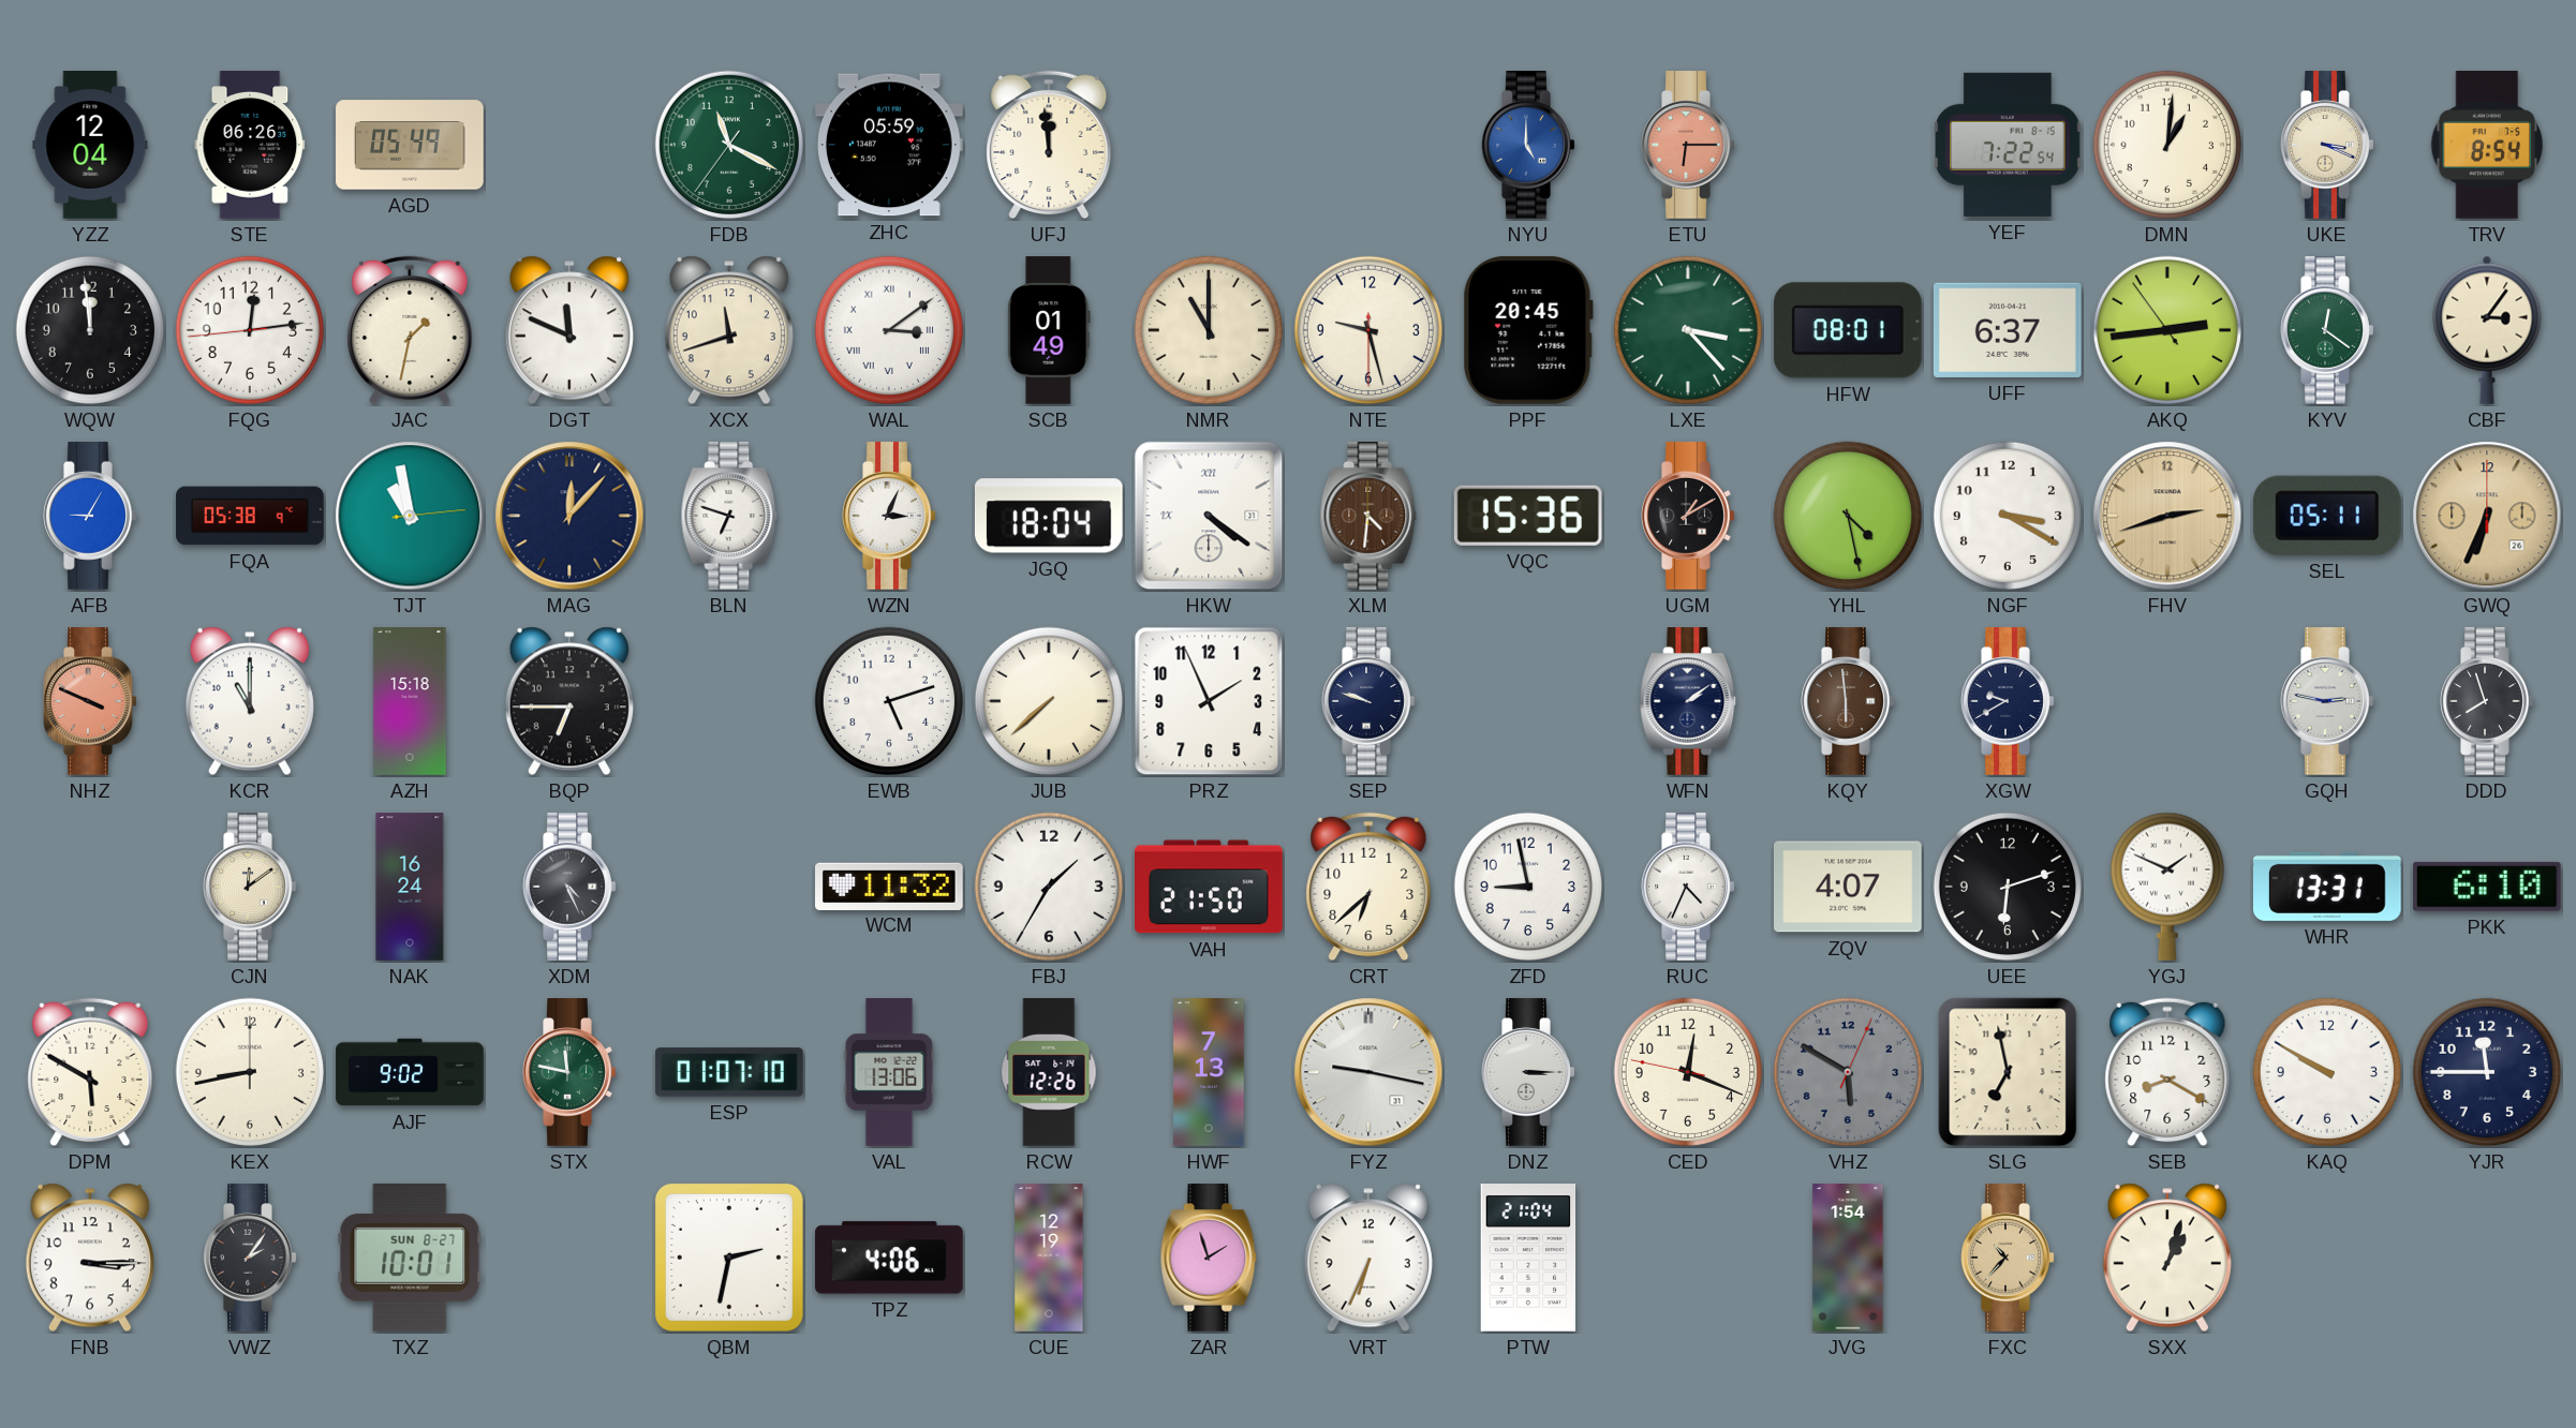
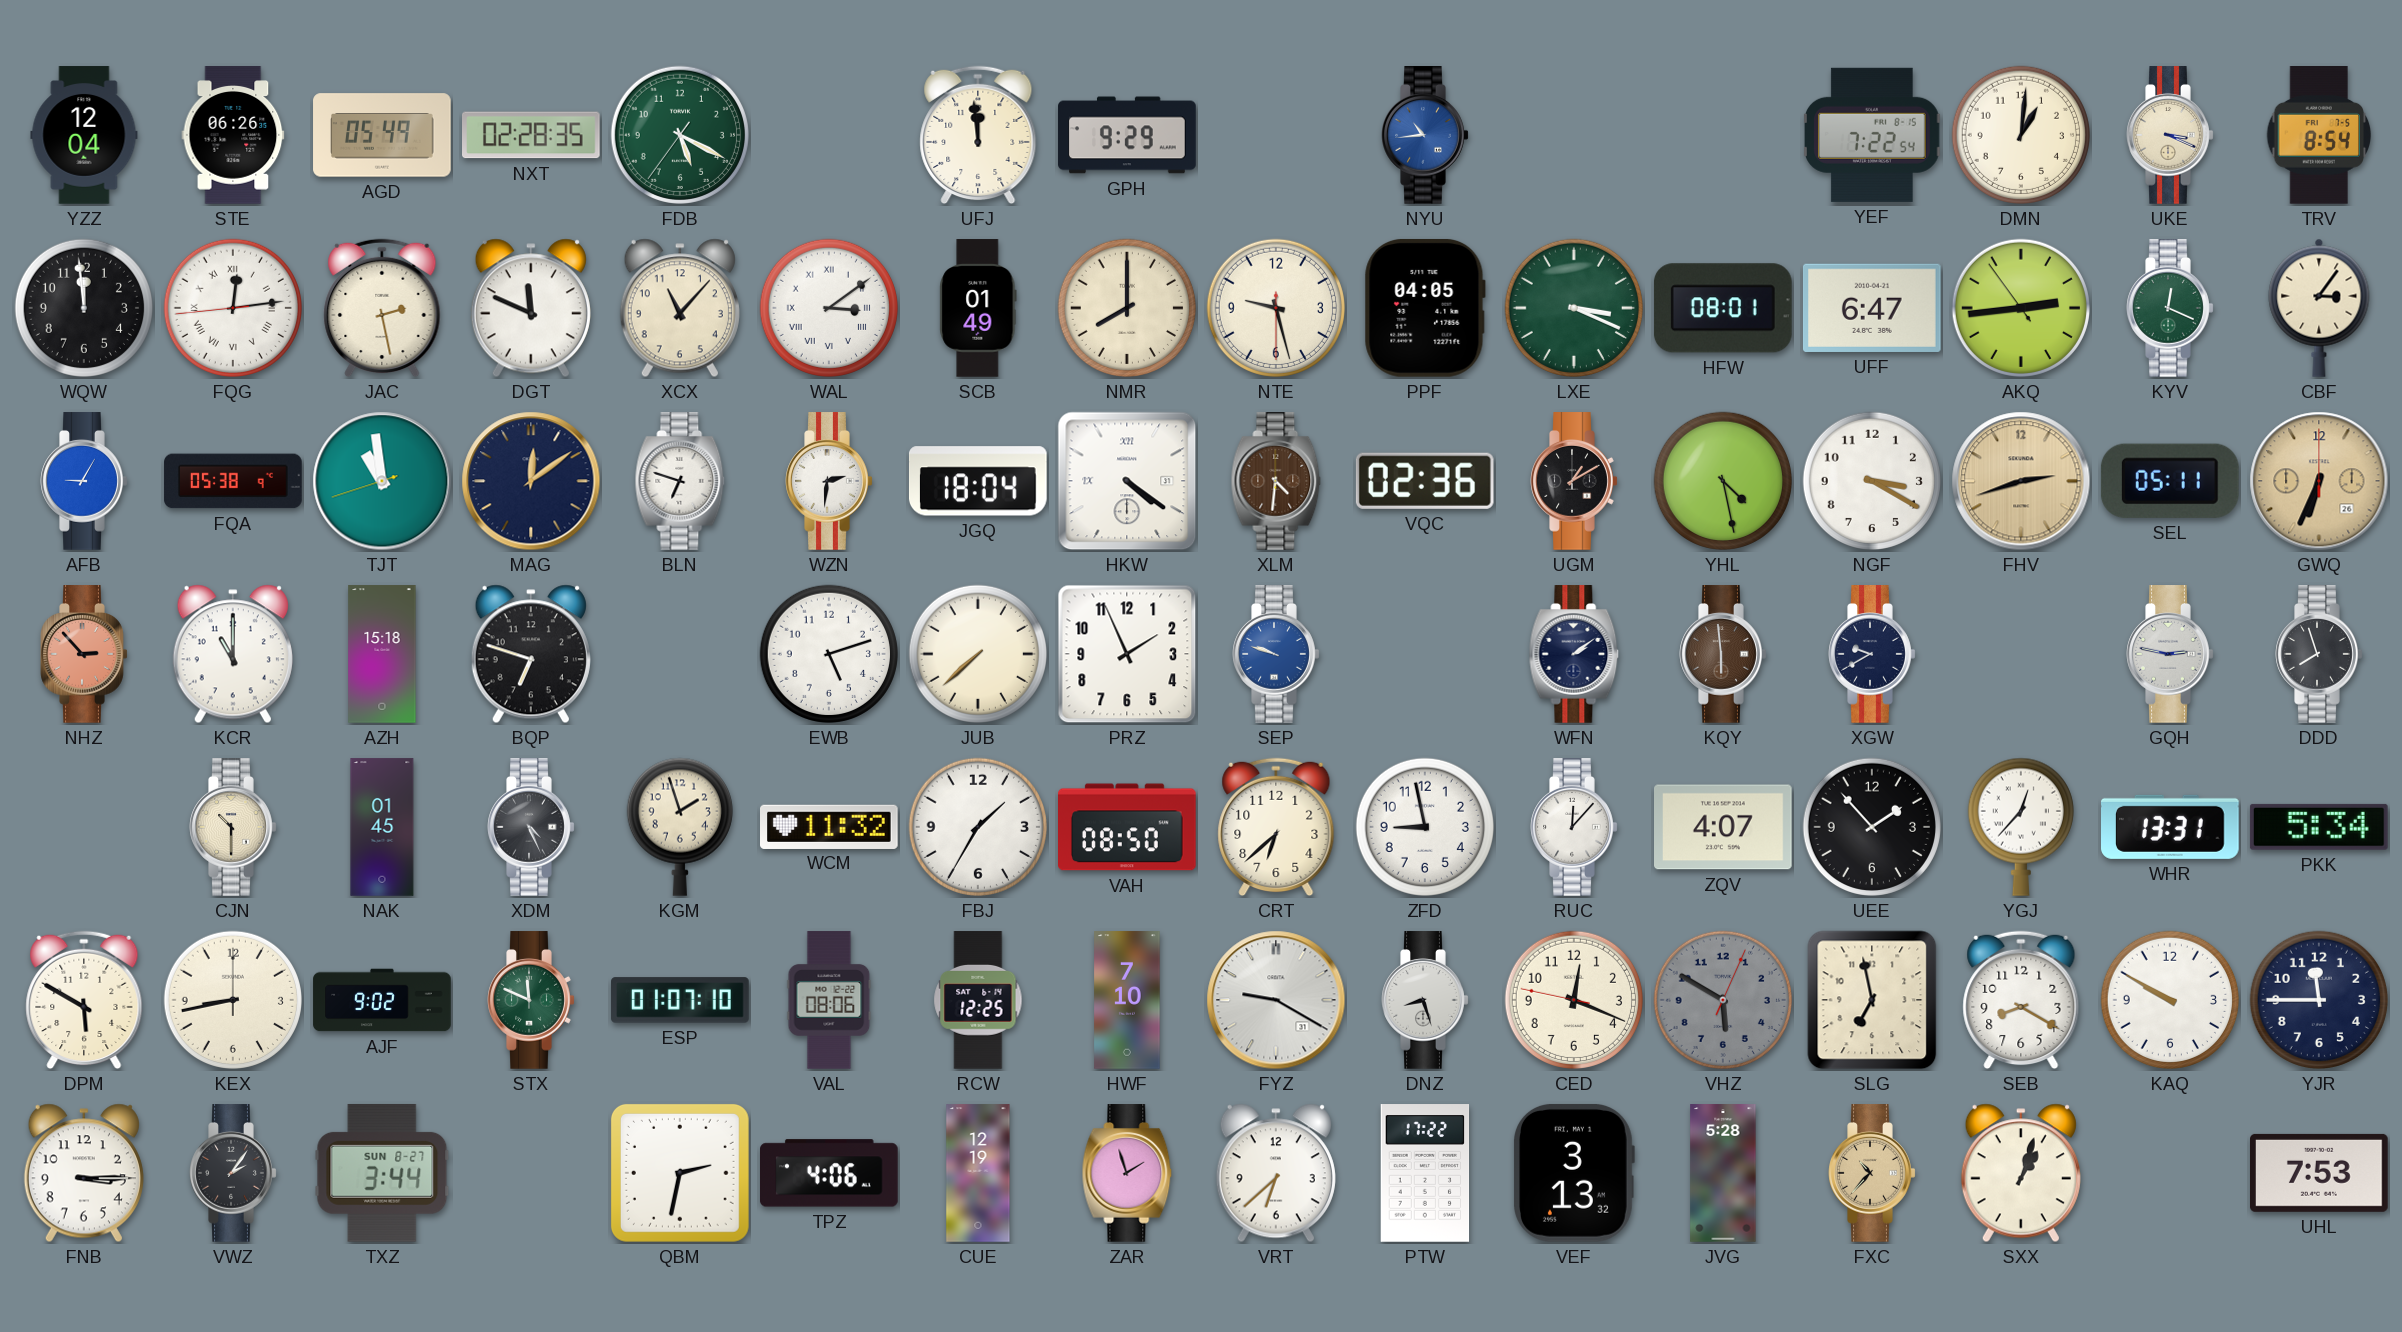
NXT: none -> 02:28
FDB: 11:19 -> 5:19
ZHC: 05:59 -> none
GPH: none -> 9:29
NYU: 5:00 -> 10:44
ETU: 6:15 -> none
FQG numerals: Arabic -> Roman
JAC: 1:32 -> 2:28
XCX: 11:42 -> 11:07
NMR: 11:00 -> 8:00
PPF: 20:45 -> 04:05
LXE: 3:23 -> 3:19
UFF: 6:37 -> 6:47
KYV: 12:21 -> 12:19
TJT: 10:58:14 -> 10:58:42
MAG: 12:07 -> 12:09
WZN: 3:04 -> 2:31
VQC: 15:36 -> 02:36
NHZ: 3:49 -> 2:53
BQP: 6:45 -> 6:48
SEP dial: navy -> blue
CJN: 12:09 -> 10:30
NAK: 16:24 -> 01:45
KGM: none -> 1:57
VAH: 21:50 -> 08:50
RUC: 4:34 -> 12:07
UEE: 6:12 -> 1:53
YGJ: 1:49 -> 12:37
PKK: 6:10 -> 5:34
STX: 11:47 -> 11:49
VAL: 13:06 -> 08:06
RCW: 12:26 -> 12:25
HWF: 7:13 -> 7:10
FYZ: 9:17 -> 9:20
DNZ: 3:15 -> 8:27
TXZ: 10:01 -> 3:44
VRT: 6:34 -> 6:38
PTW: 21:04 -> 17:22
VEF: none -> 3:13
JVG: 1:54 -> 5:28
UHL: none -> 7:53
